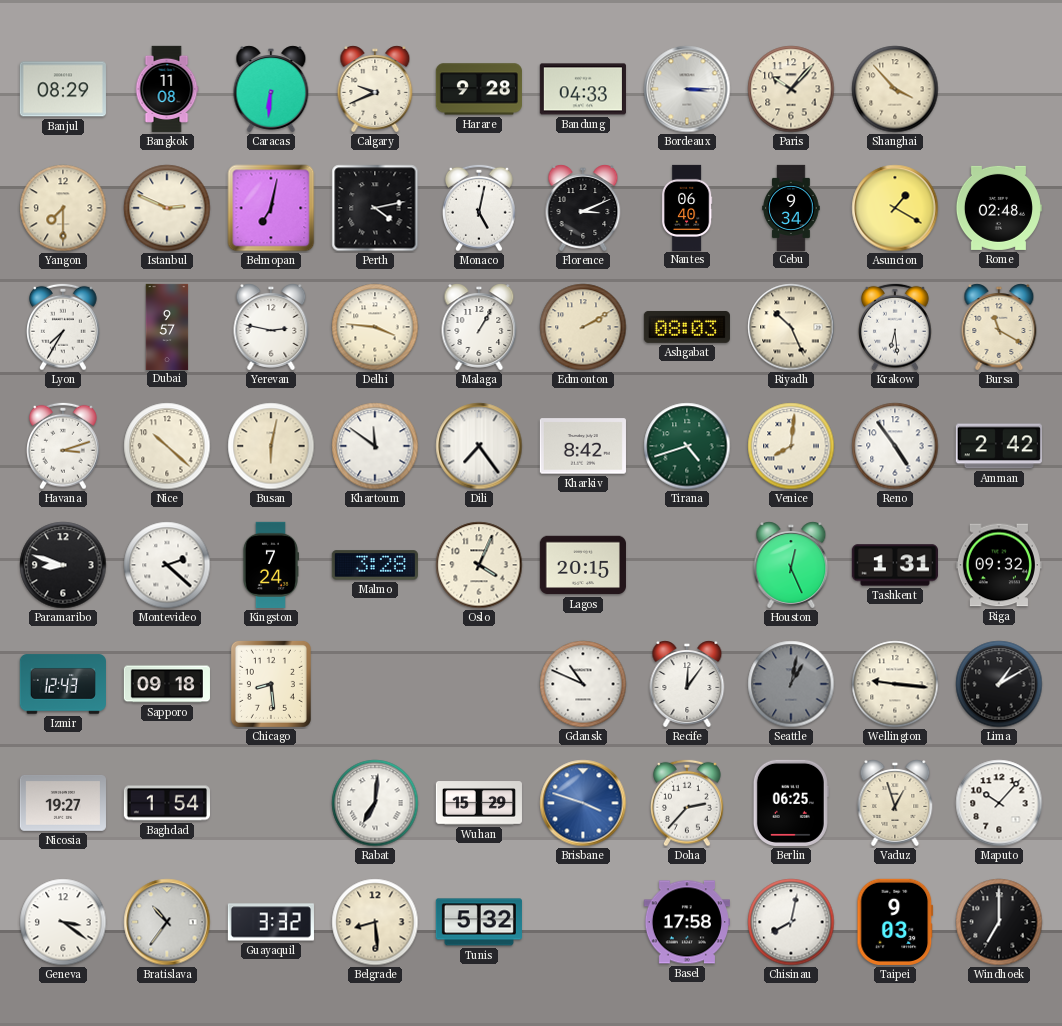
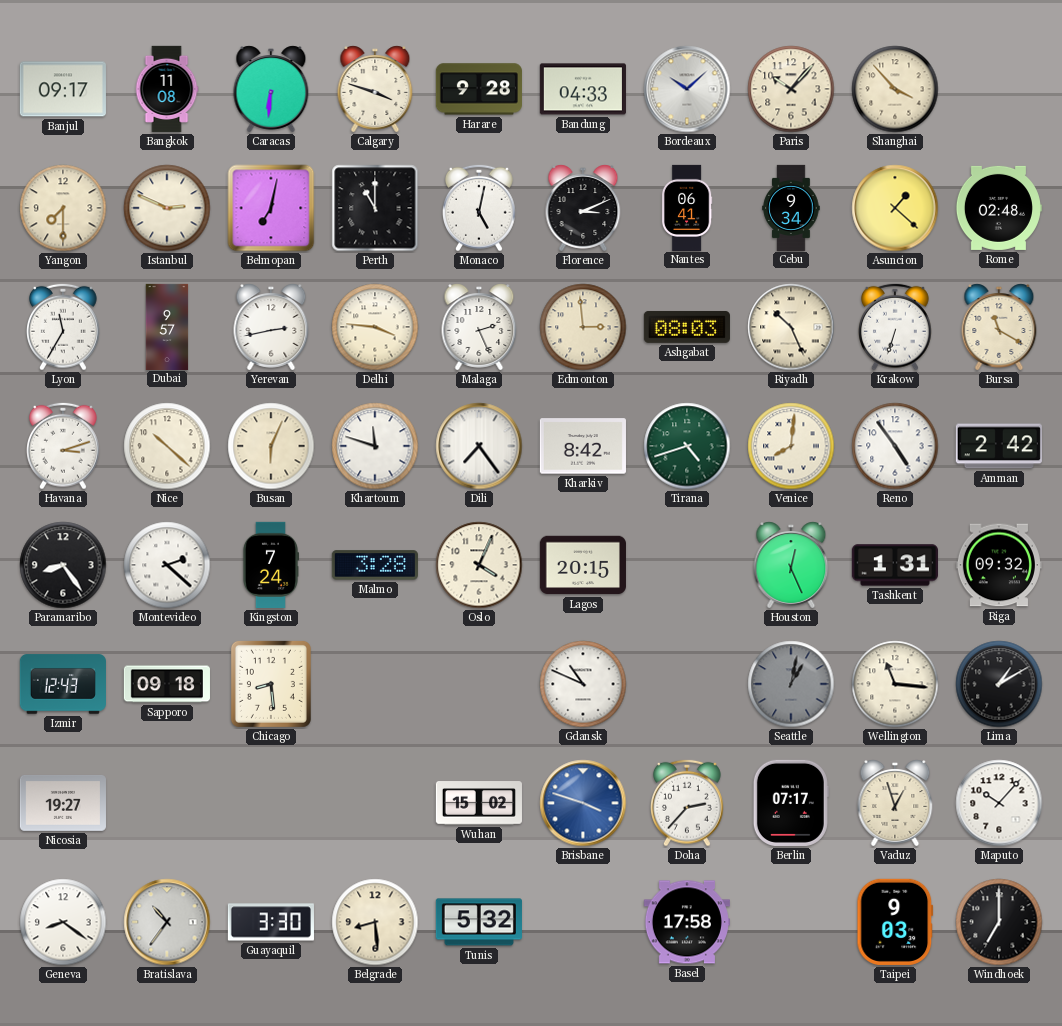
Banjul: 08:29 -> 09:17
Calgary: 9:41 -> 3:48
Bordeaux: 3:15 -> 10:08
Perth: 4:13 -> 11:00
Nantes: 06:40 -> 06:41
Asuncion: 1:20 -> 1:22
Lyon: 7:35 -> 11:35
Yerevan: 2:47 -> 2:43
Malaga: 1:05 -> 2:26
Edmonton: 2:10 -> 2:59
Krakow: 6:29 -> 6:33
Busan: 6:02 -> 6:04
Khartoum: 11:51 -> 11:48
Paramaribo: 8:48 -> 8:24
Recife: 12:06 -> none
Wellington: 9:16 -> 11:16
Baghdad: 1:54 -> none
Rabat: 7:01 -> none
Wuhan: 15:29 -> 15:02
Berlin: 06:25 -> 07:17
Geneva: 3:21 -> 8:21
Guayaquil: 3:32 -> 3:30
Chisinau: 8:02 -> none
